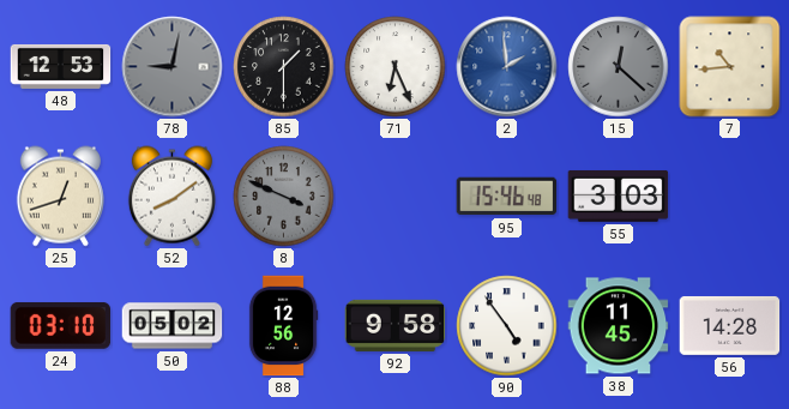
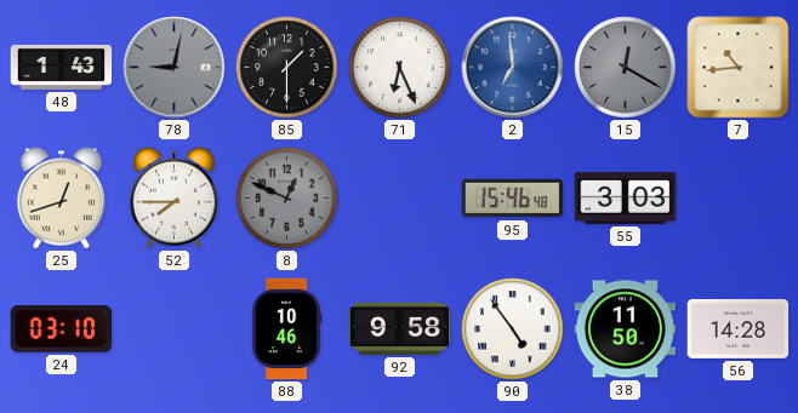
48: 12:53 -> 1:43
2: 1:59 -> 6:59
15: 12:22 -> 12:20
52: 8:09 -> 7:45
8: 3:49 -> 12:49
50: 05:02 -> none
88: 12:56 -> 10:46
38: 11:45 -> 11:50
